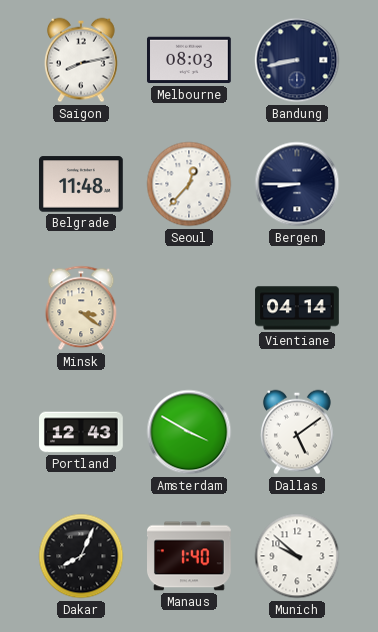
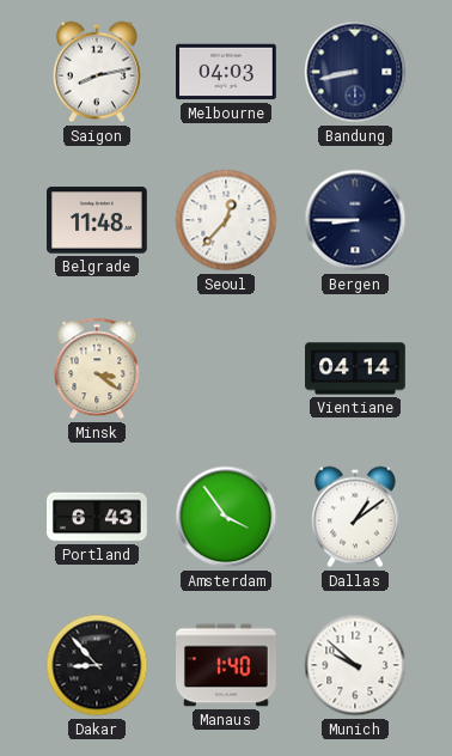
Melbourne: 08:03 -> 04:03
Portland: 12:43 -> 6:43
Amsterdam: 3:50 -> 3:54
Dallas: 5:09 -> 1:09
Dakar: 8:04 -> 8:53
